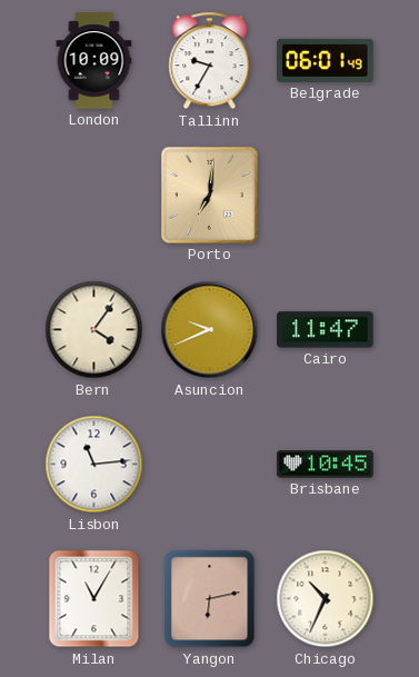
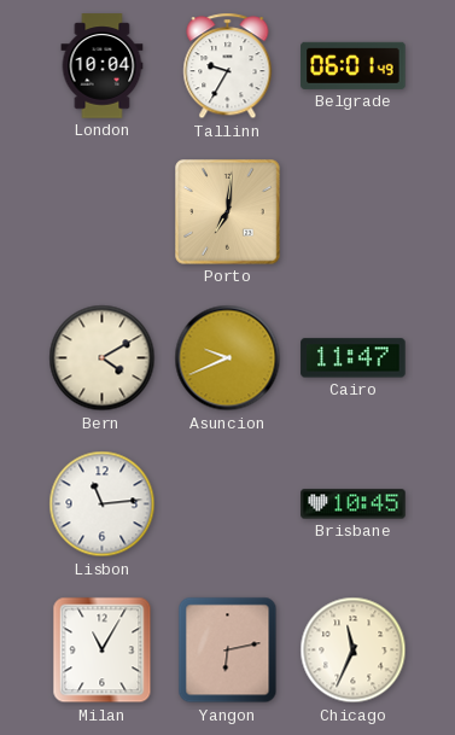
London: 10:09 -> 10:04
Bern: 4:06 -> 4:10
Chicago: 10:34 -> 11:34
